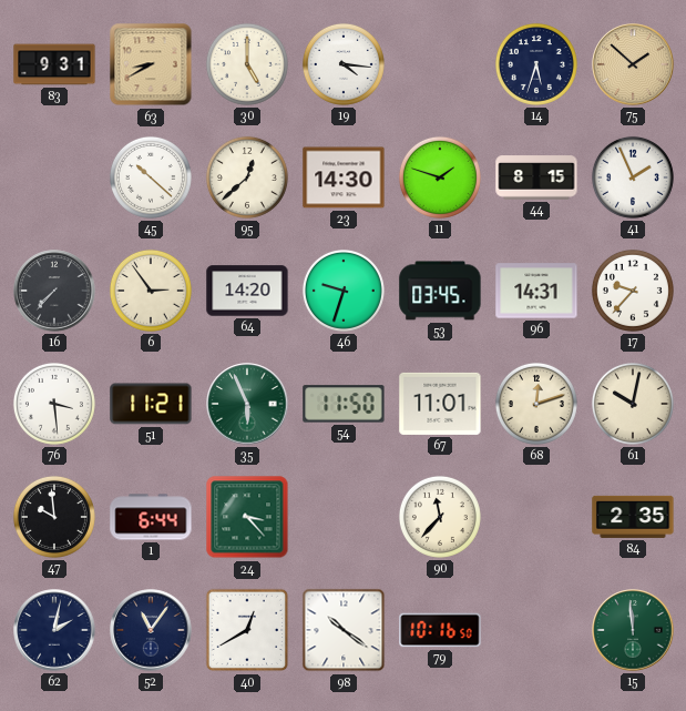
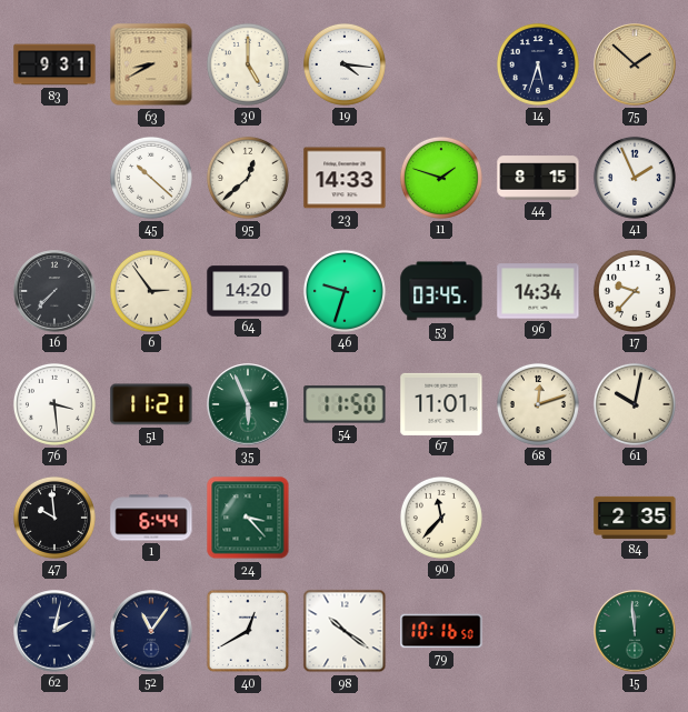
23: 14:30 -> 14:33
96: 14:31 -> 14:34
